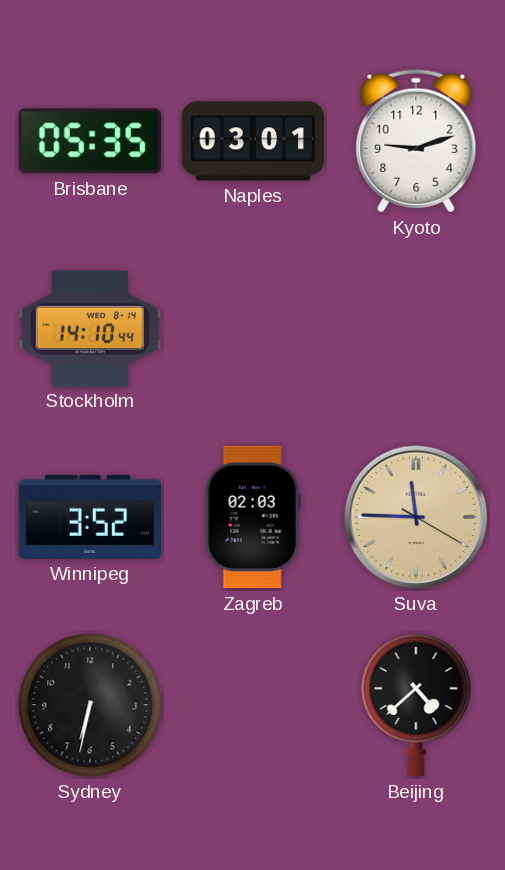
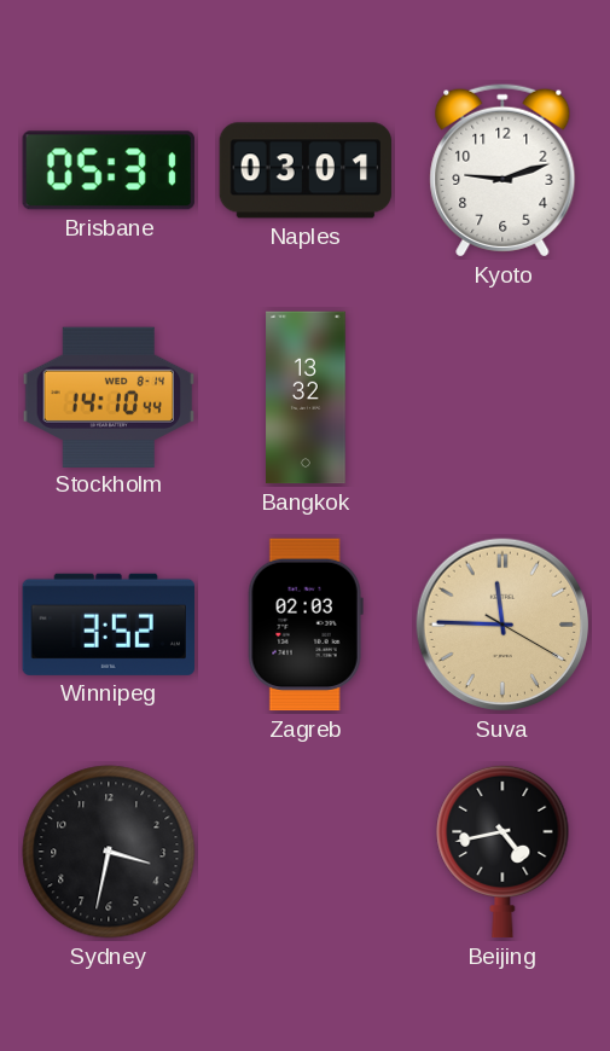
Brisbane: 05:35 -> 05:31
Bangkok: none -> 13:32
Sydney: 6:32 -> 3:32
Beijing: 4:38 -> 4:43
